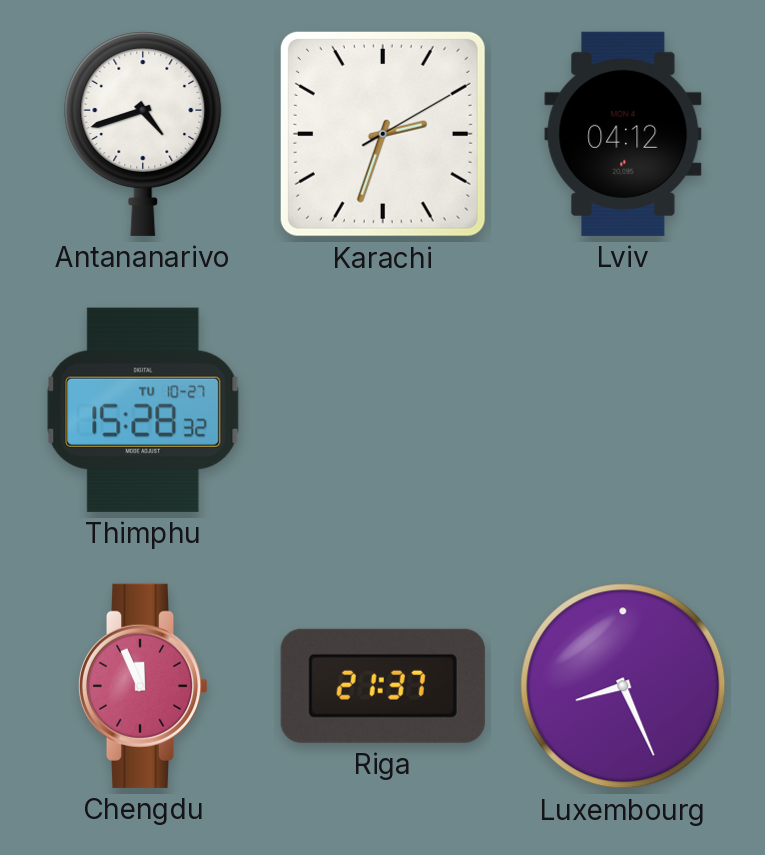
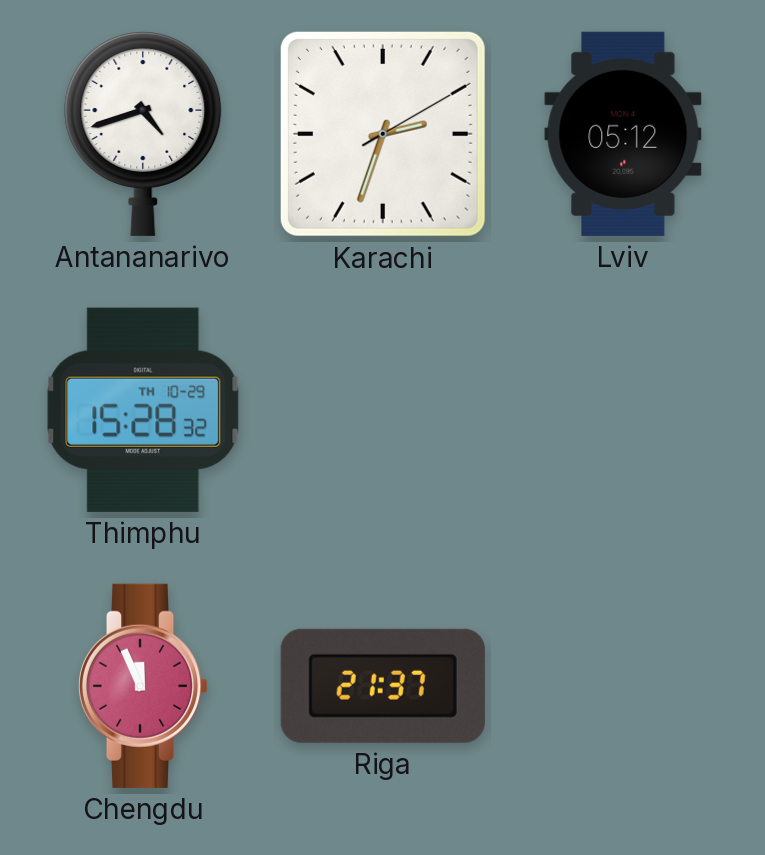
Lviv: 04:12 -> 05:12
Thimphu date: TU 10-27 -> TH 10-29
Luxembourg: 8:26 -> none
